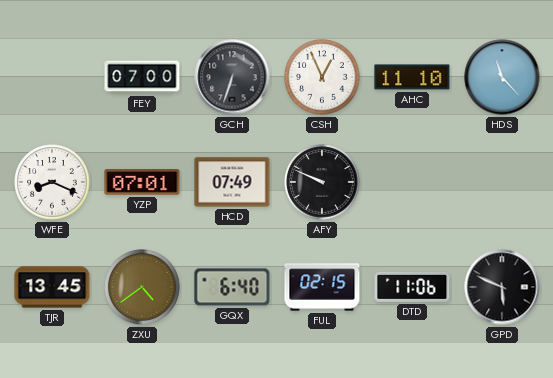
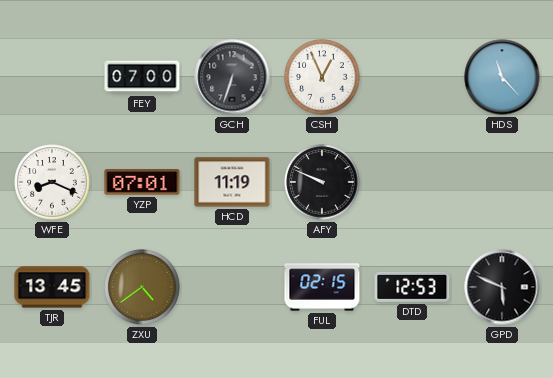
AHC: 11:10 -> none
HCD: 07:49 -> 11:19
GQX: 6:40 -> none
DTD: 11:06 -> 12:53
